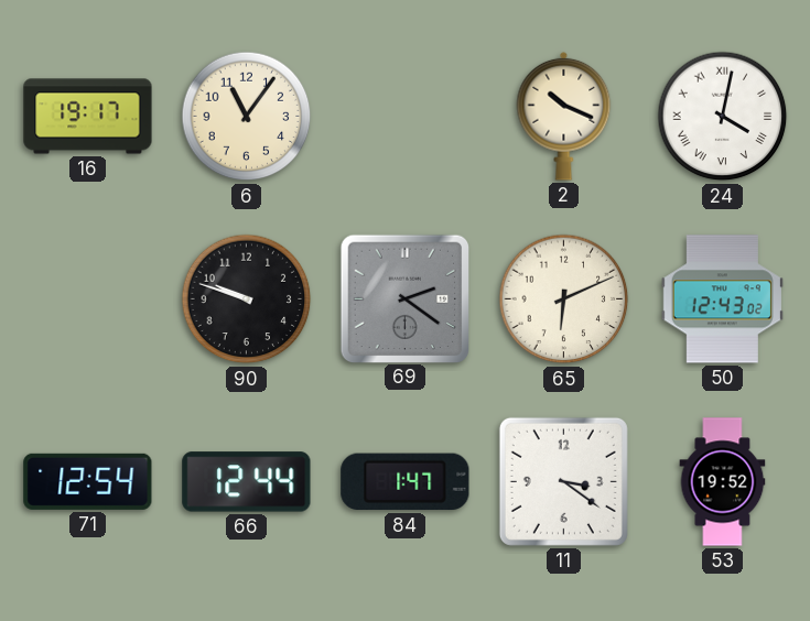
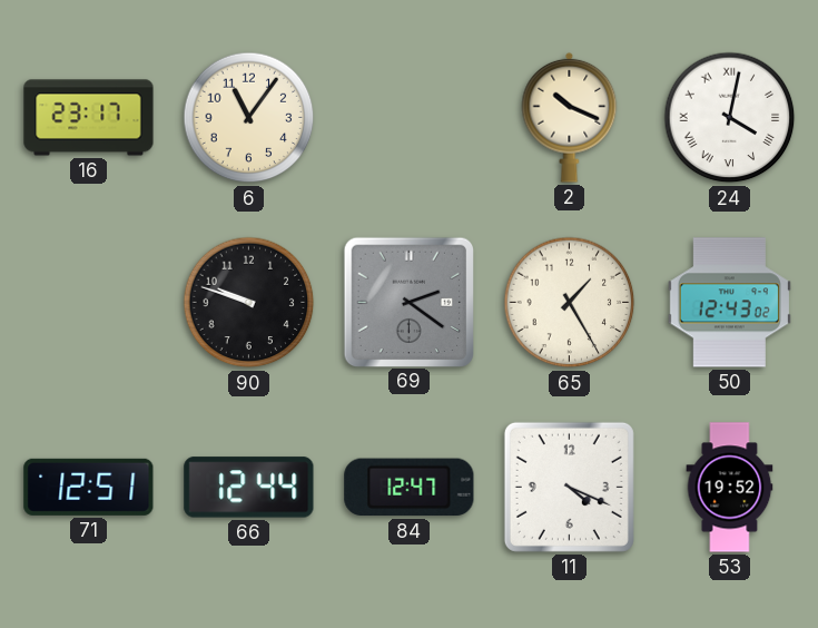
16: 19:17 -> 23:17
65: 6:11 -> 1:25
71: 12:54 -> 12:51
84: 1:47 -> 12:47
11: 3:21 -> 4:19
